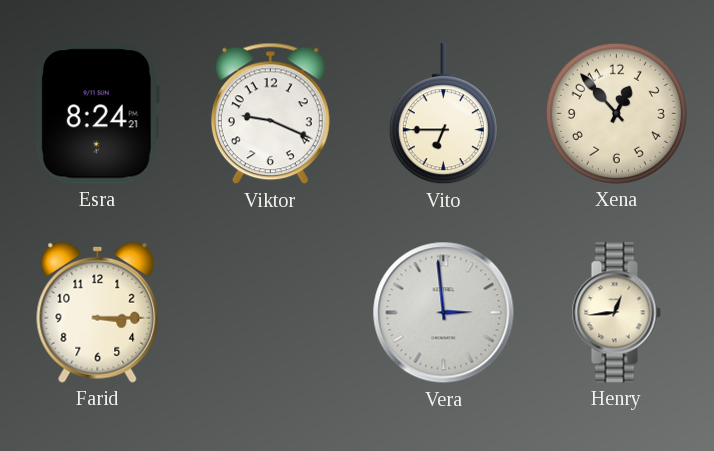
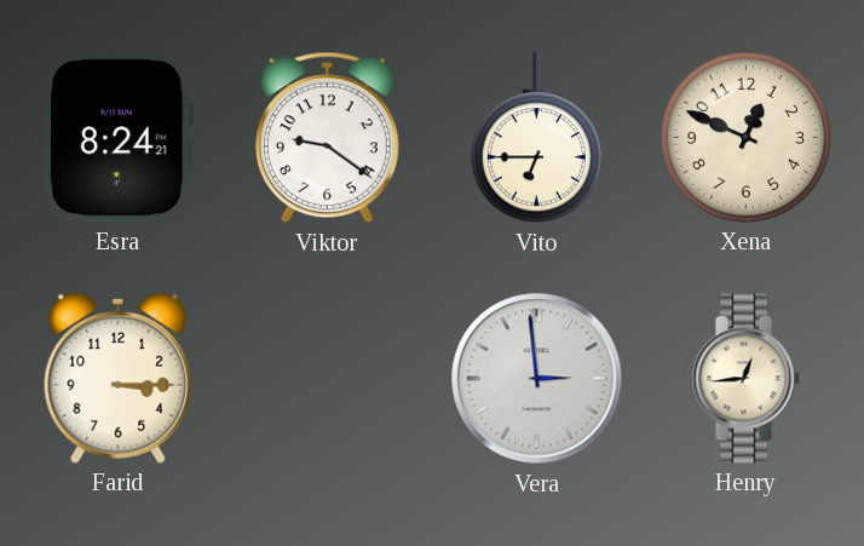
Viktor: 9:19 -> 9:21
Xena: 12:53 -> 12:49
